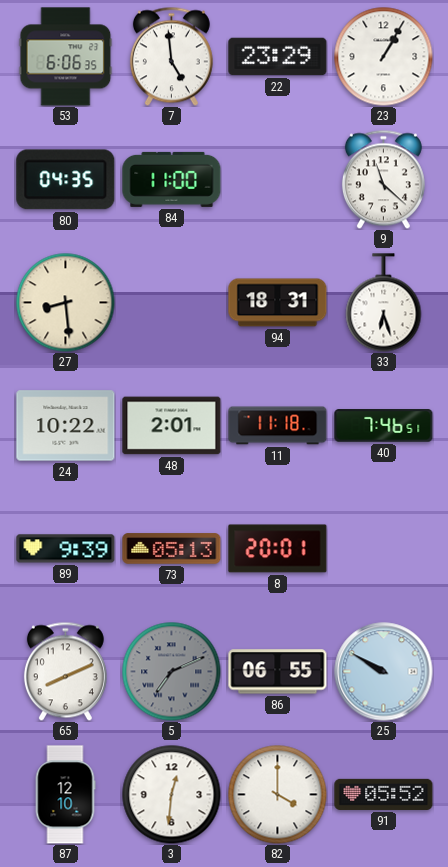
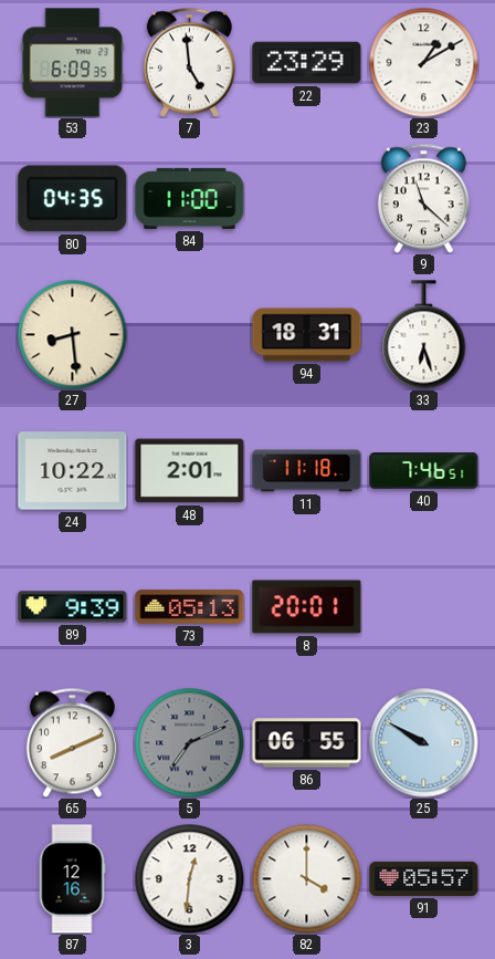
53: 6:06 -> 6:09
23: 1:05 -> 1:10
87: 12:10 -> 12:16
91: 05:52 -> 05:57
